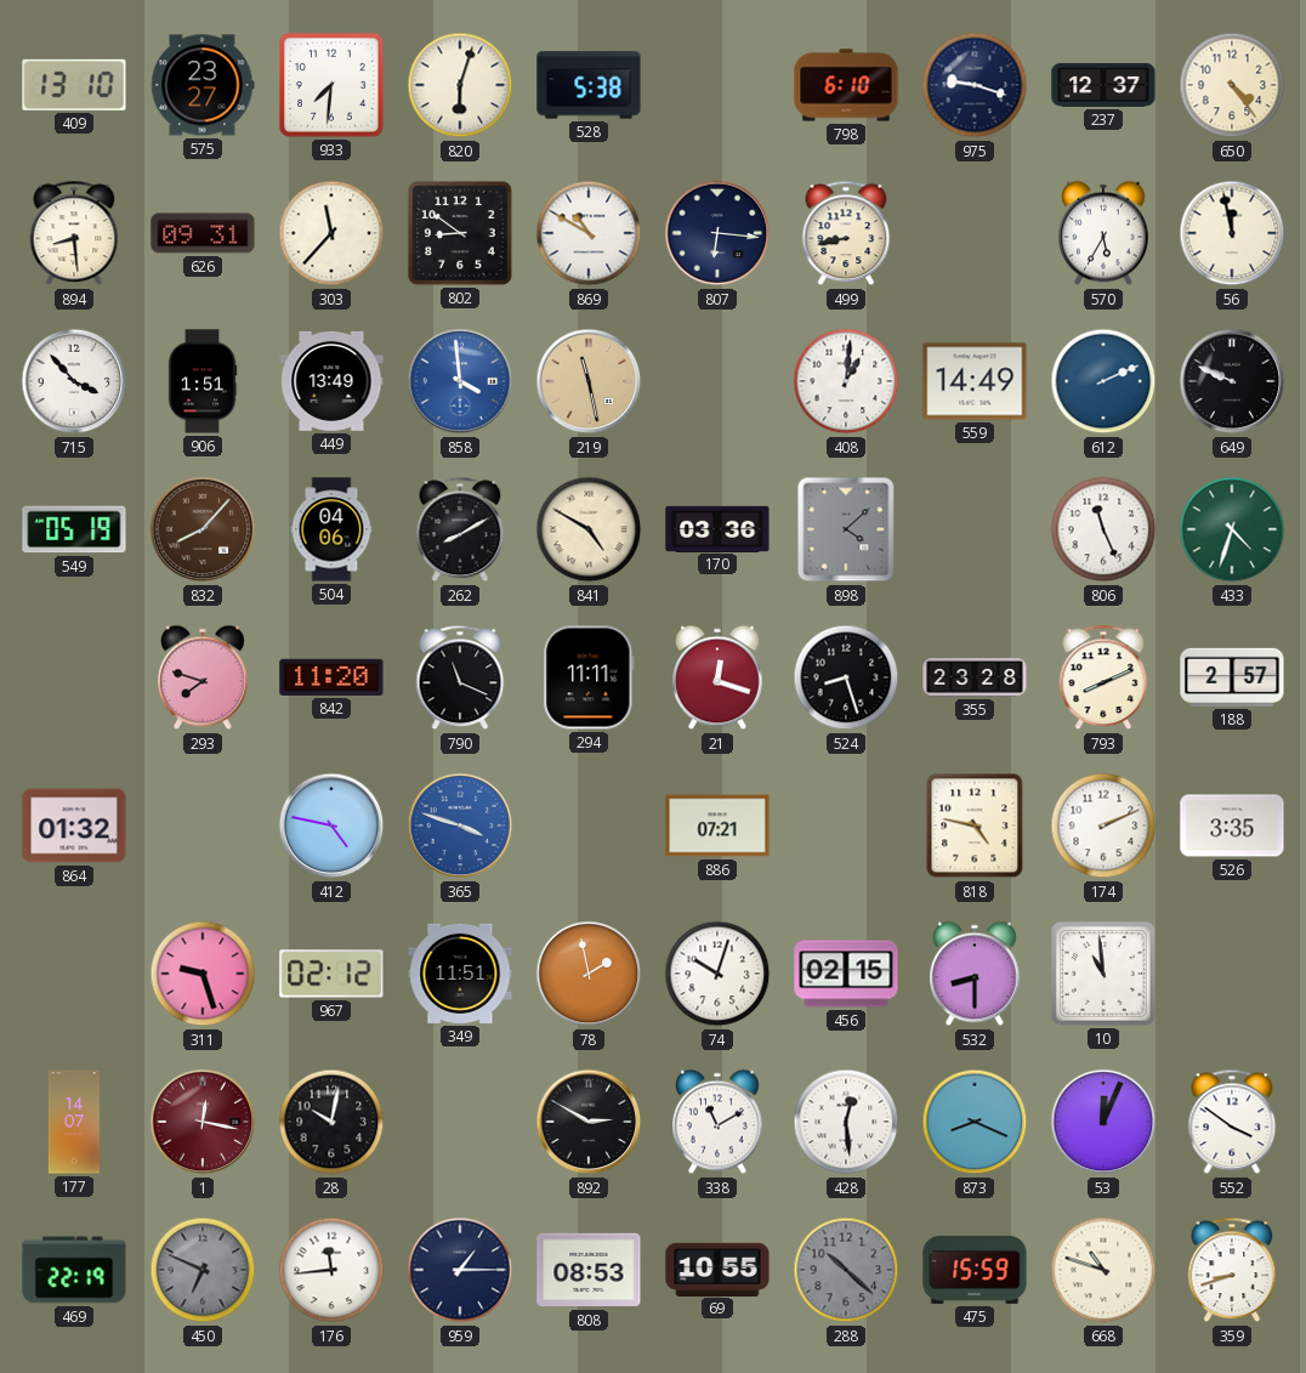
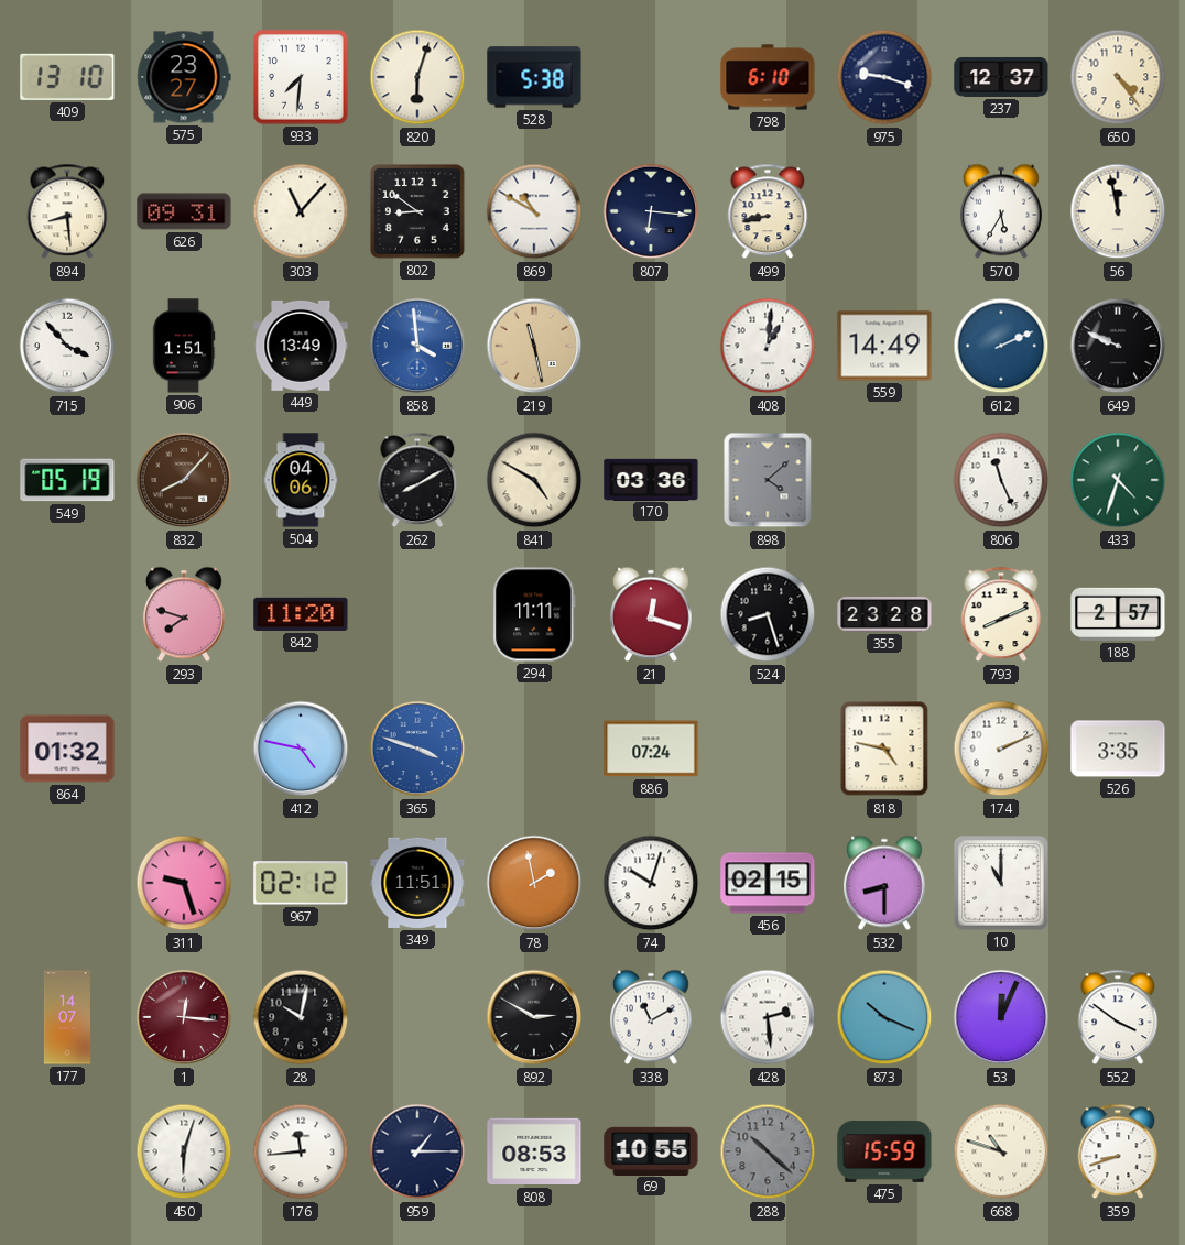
303: 11:37 -> 11:07
790: 11:19 -> none
886: 07:21 -> 07:24
10: 10:59 -> 11:00
1: 12:17 -> 12:16
428: 12:29 -> 2:29
873: 8:19 -> 10:19
469: 22:19 -> none
450: 6:49 -> 6:03
450 dial: grey -> white
